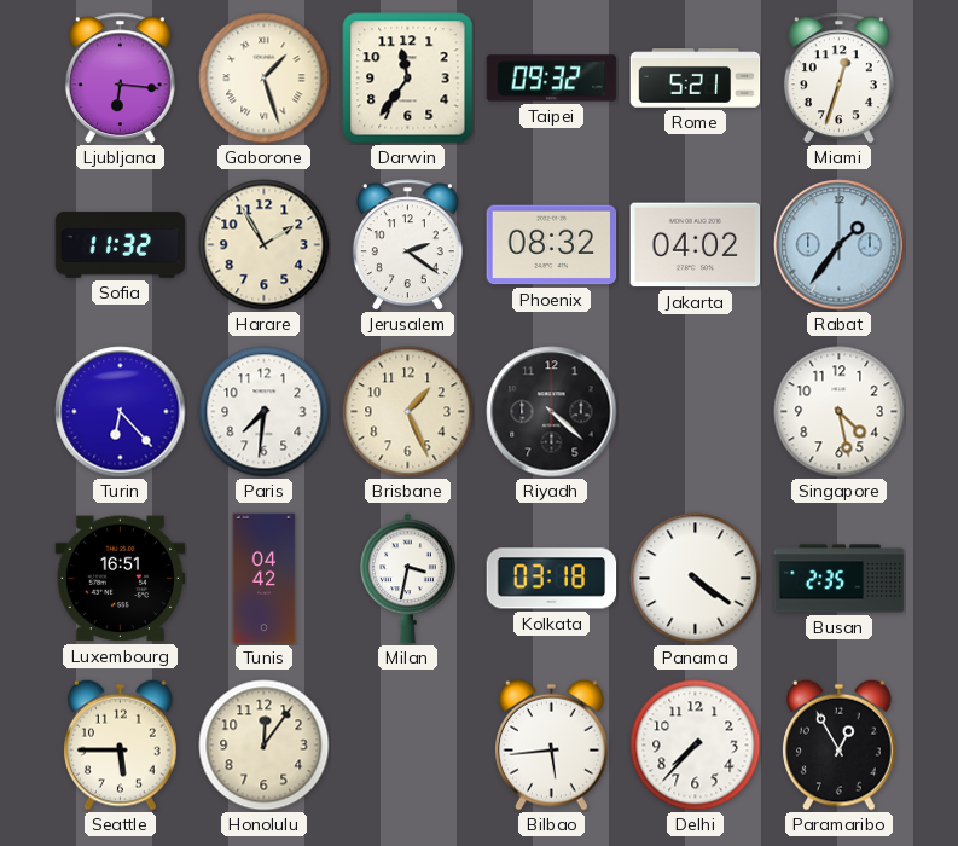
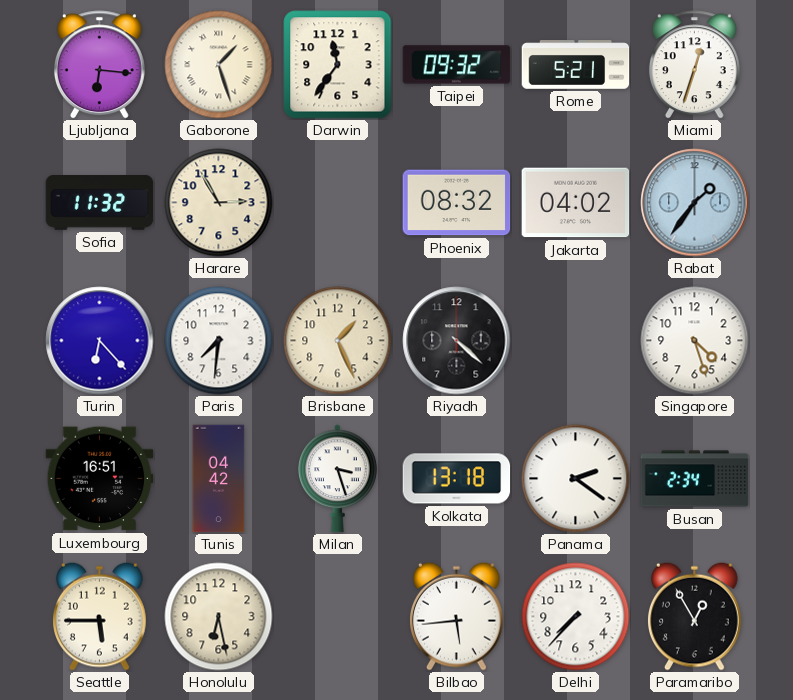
Harare: 1:55 -> 2:55
Jerusalem: 2:21 -> none
Singapore: 4:28 -> 4:27
Milan: 3:32 -> 3:27
Kolkata: 03:18 -> 13:18
Panama: 4:21 -> 2:21
Busan: 2:35 -> 2:34
Honolulu: 12:06 -> 6:28
